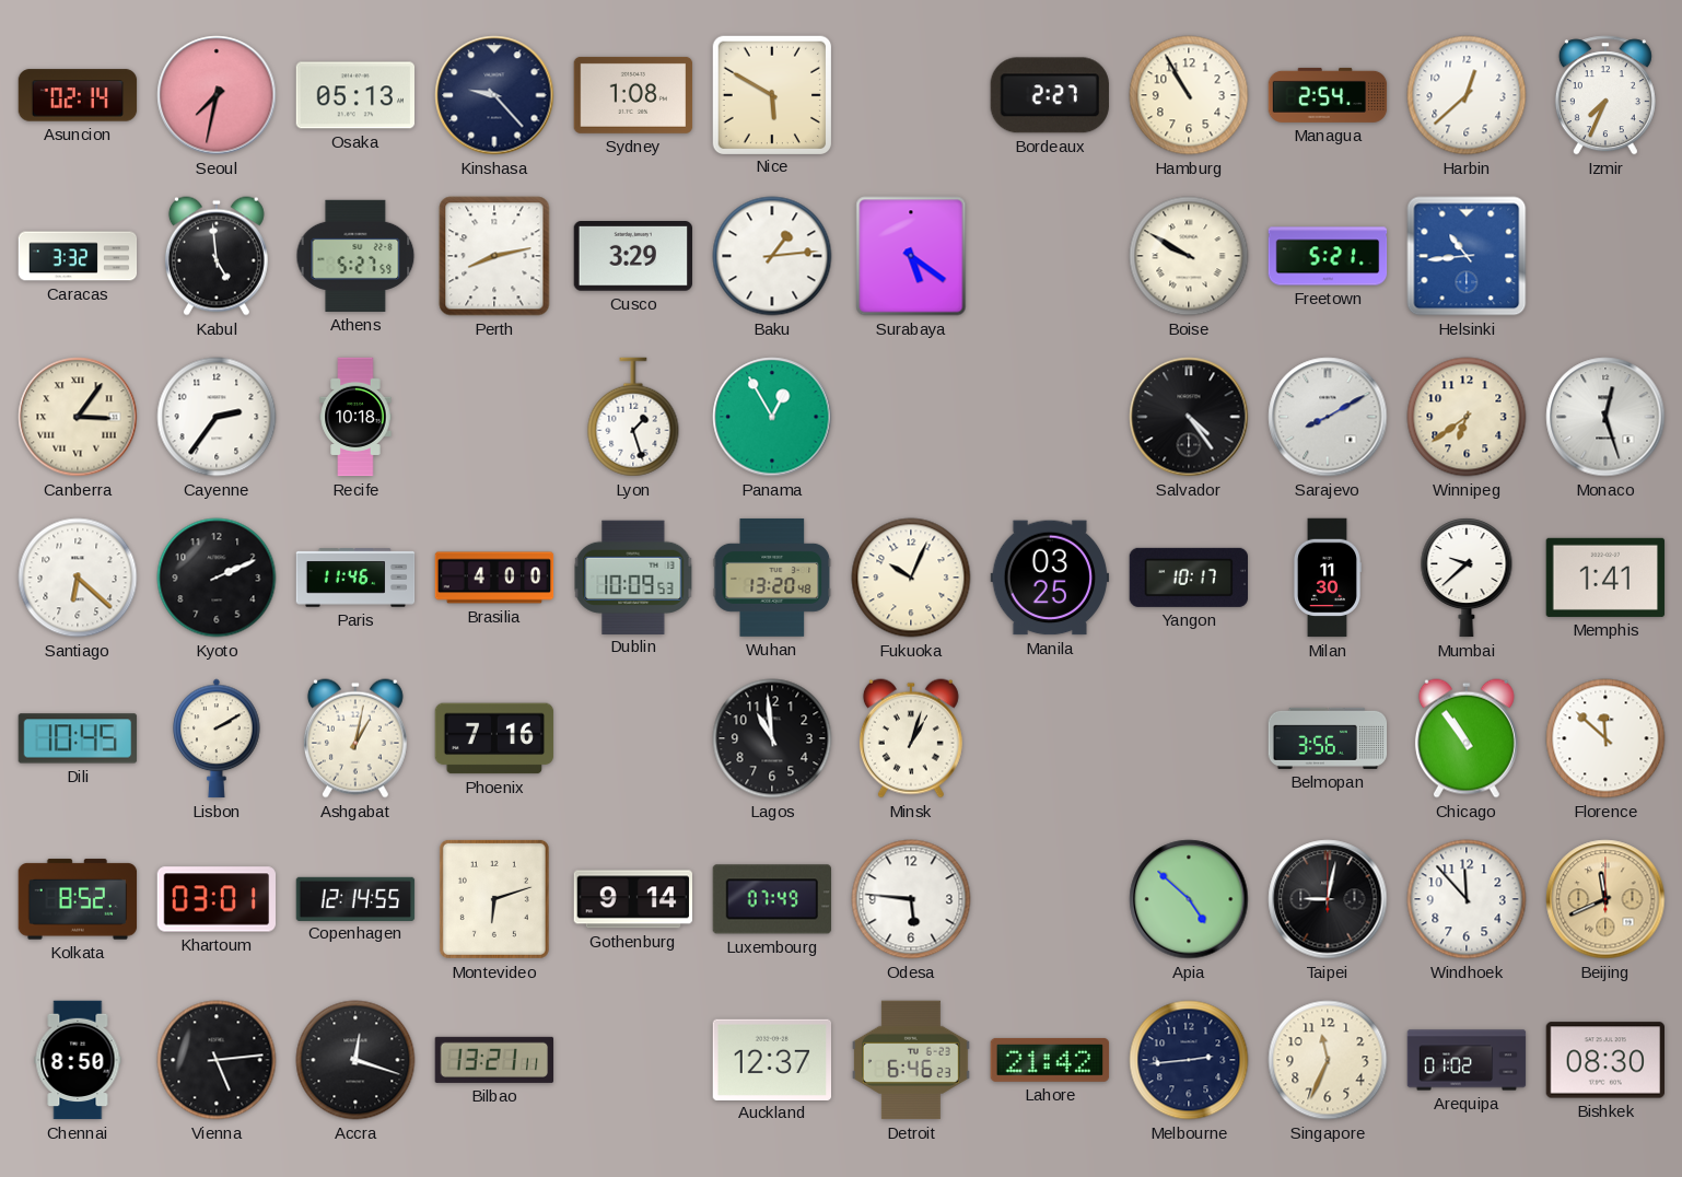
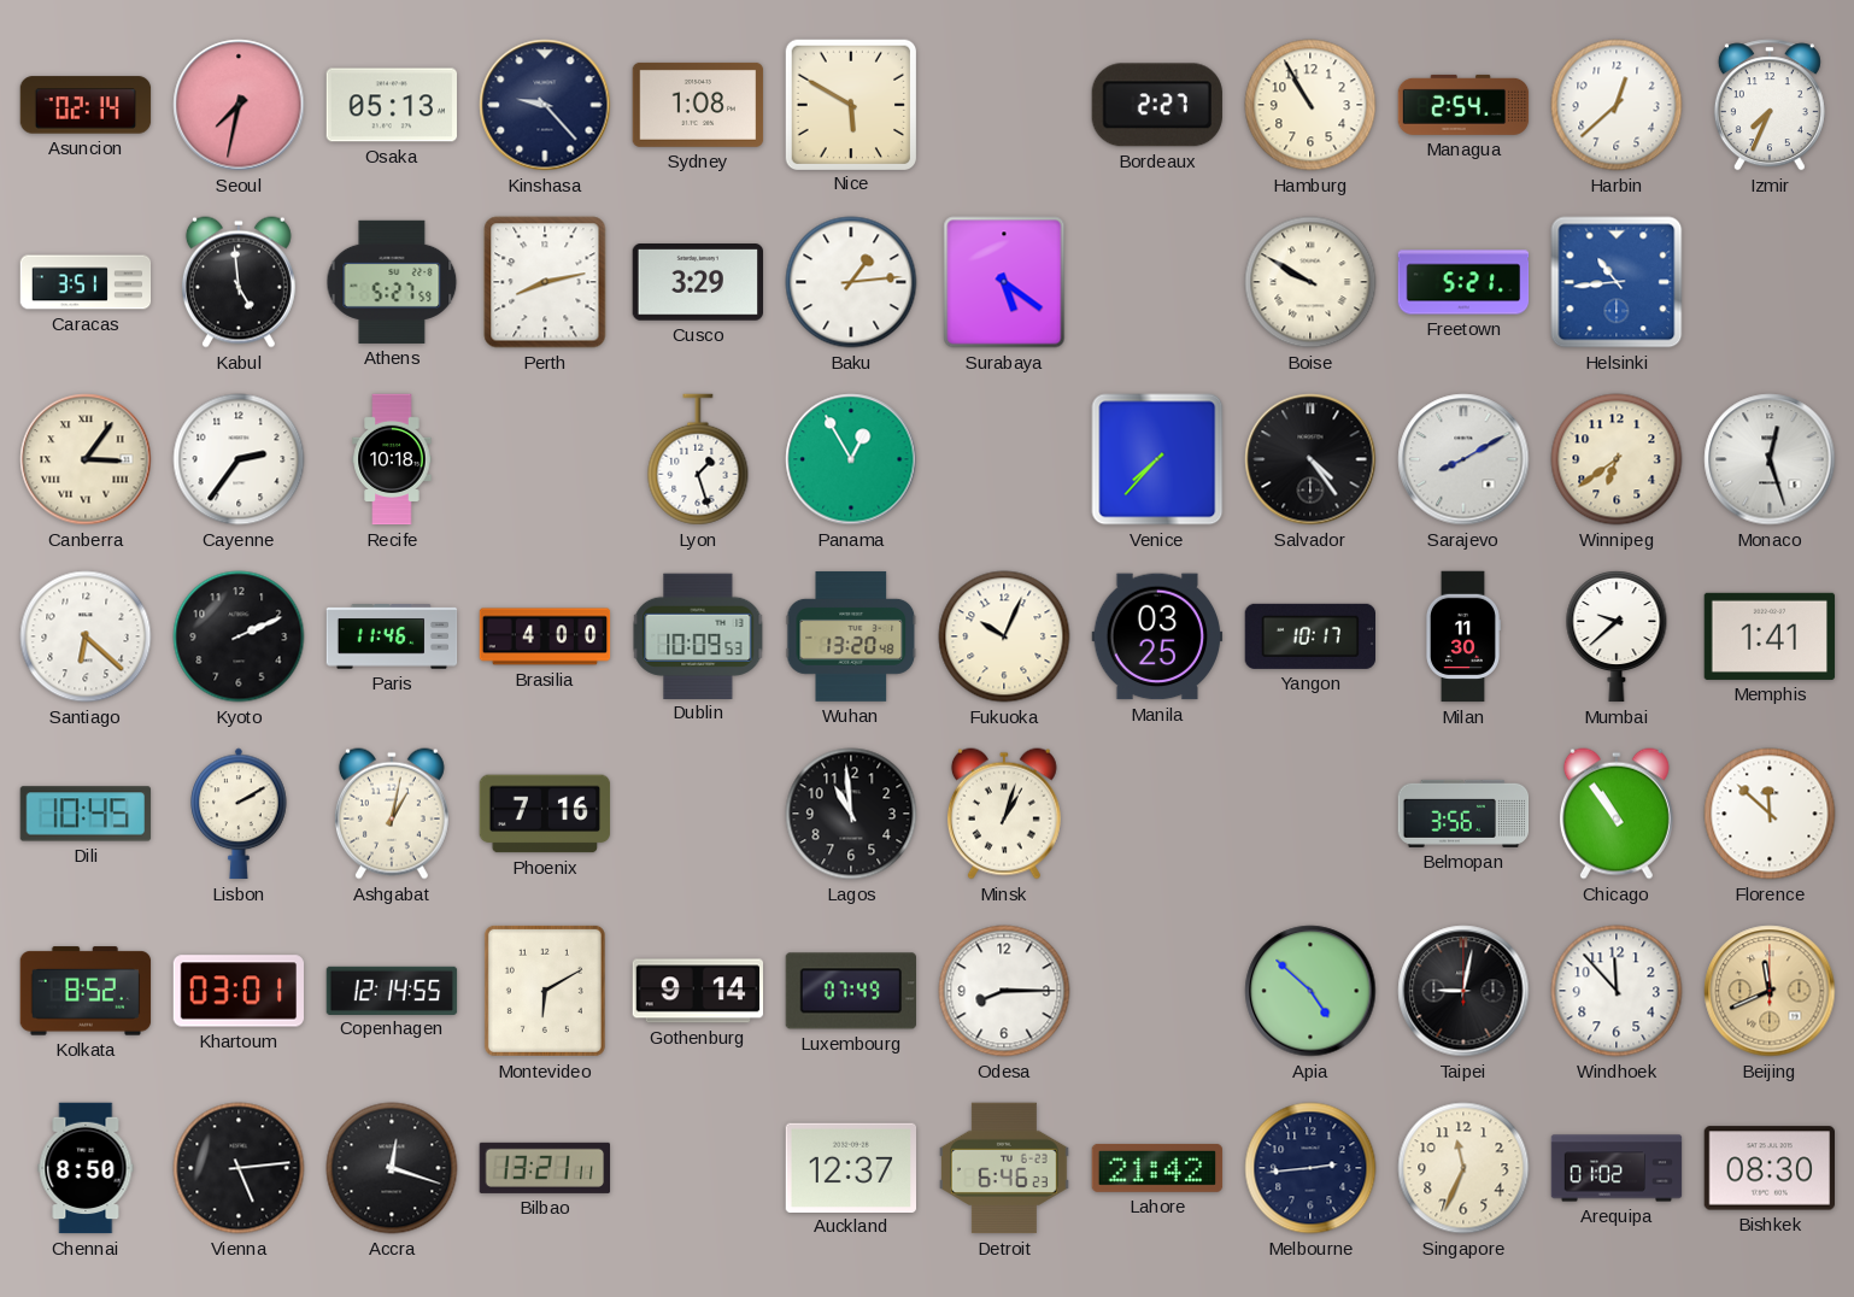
Caracas: 3:32 -> 3:51
Venice: none -> 7:37
Montevideo: 6:12 -> 6:10
Odesa: 5:46 -> 8:15
